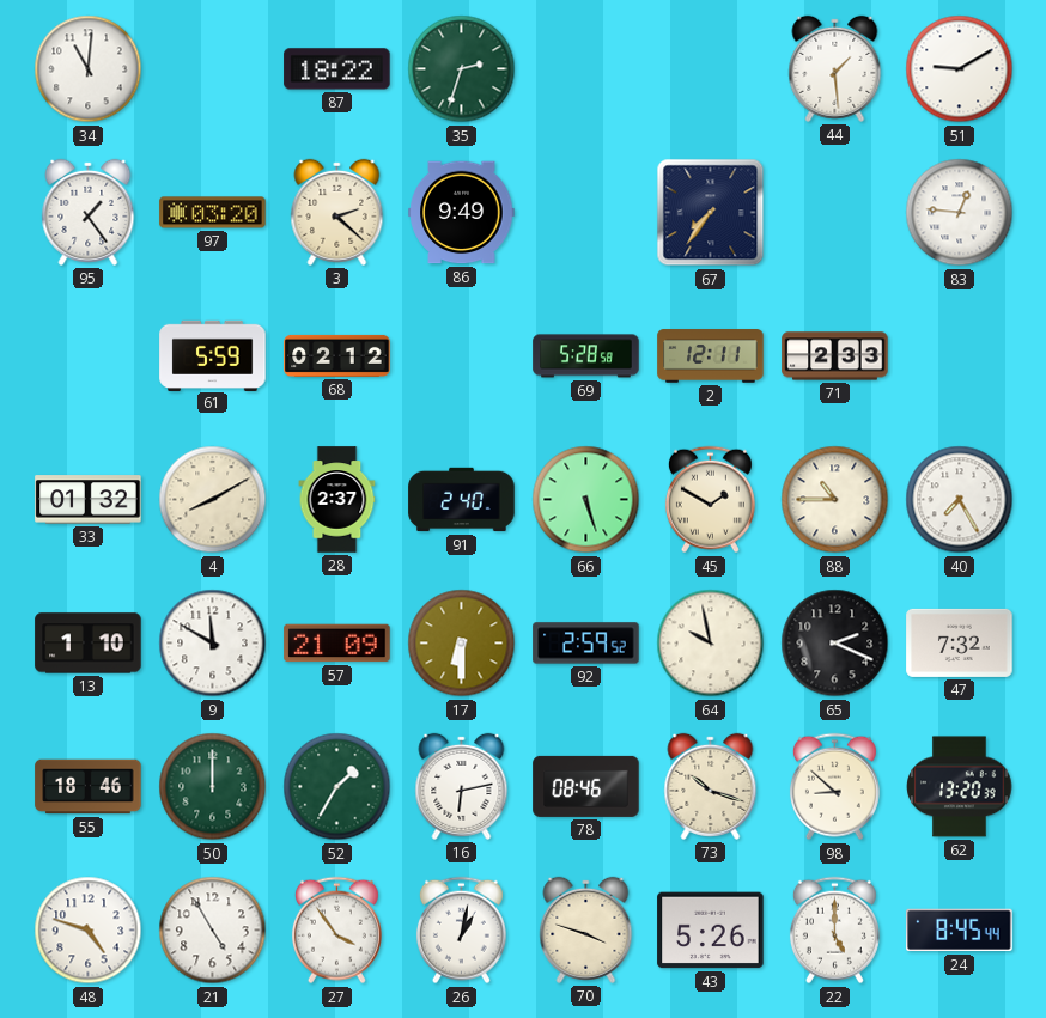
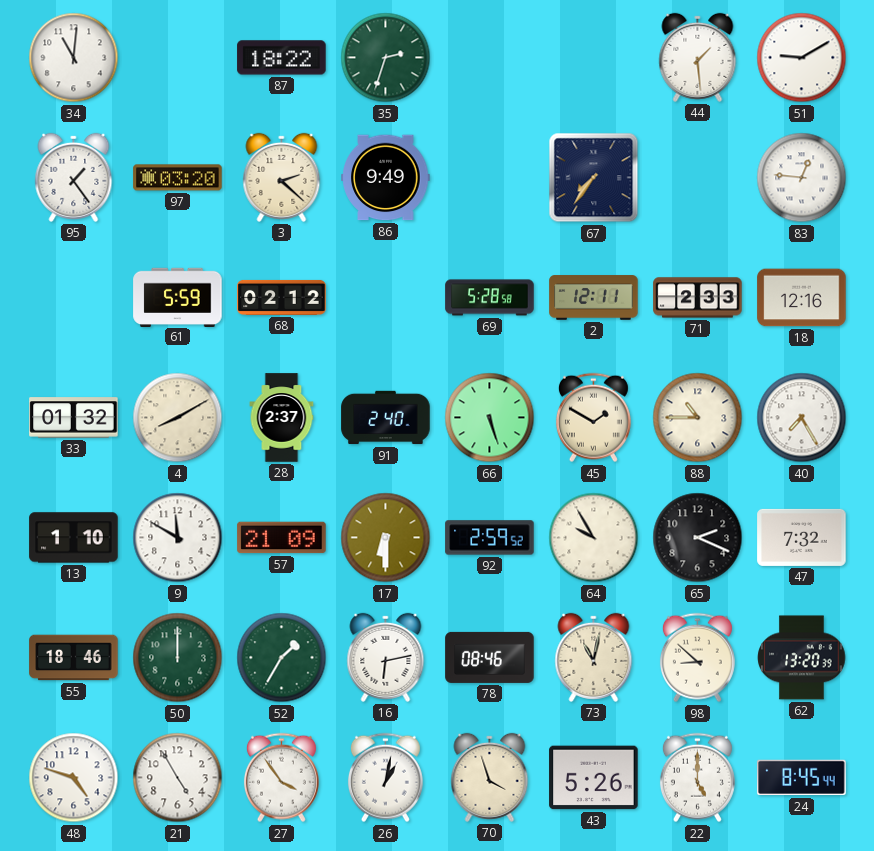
18: none -> 12:16
64: 9:58 -> 9:55
73: 10:18 -> 11:02
70: 3:48 -> 3:57
